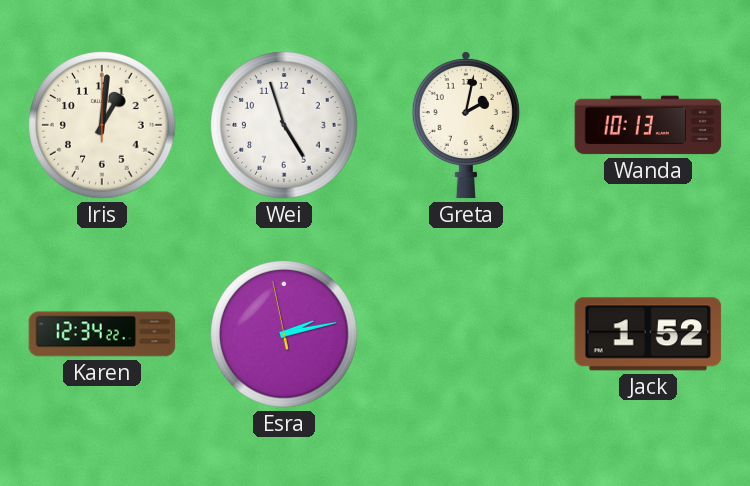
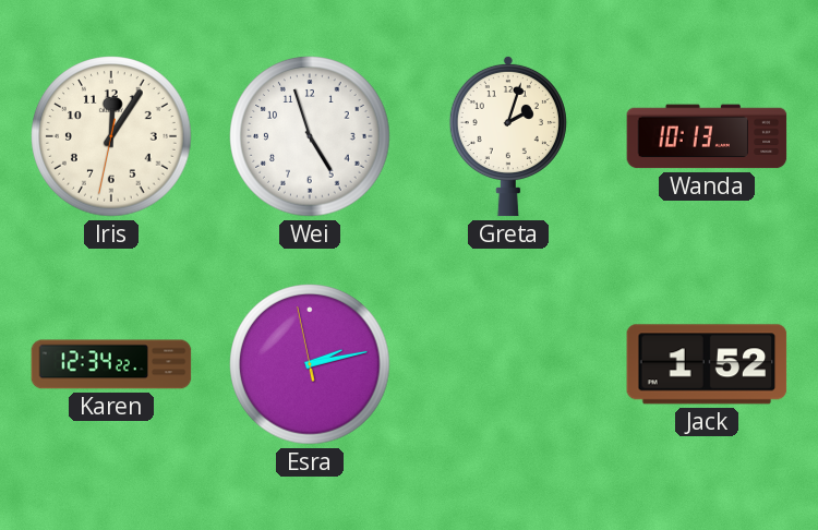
Iris: 1:01 -> 12:05
Greta: 2:02 -> 2:03
